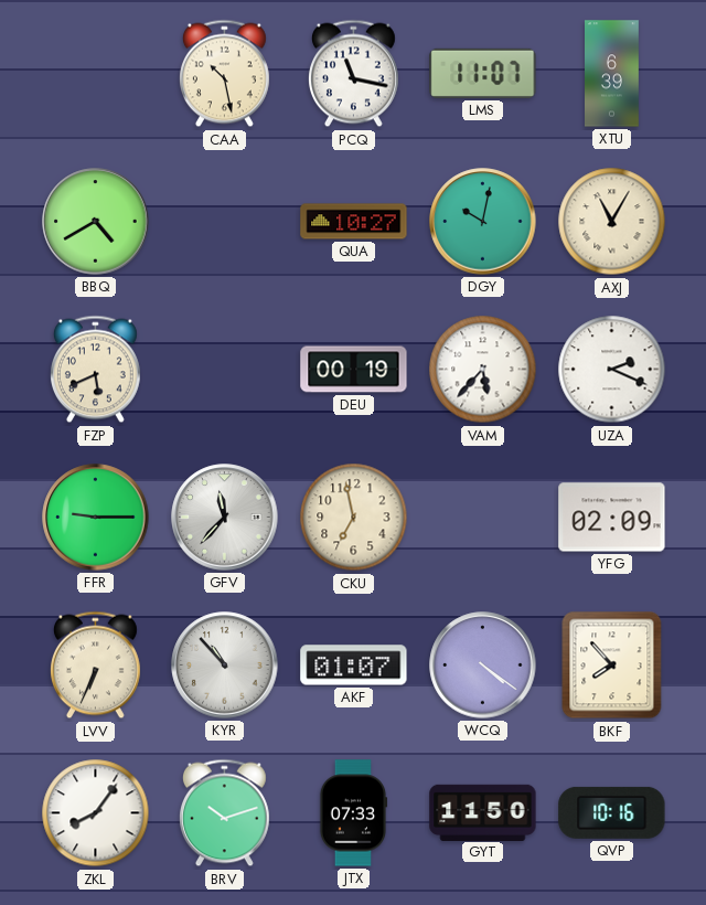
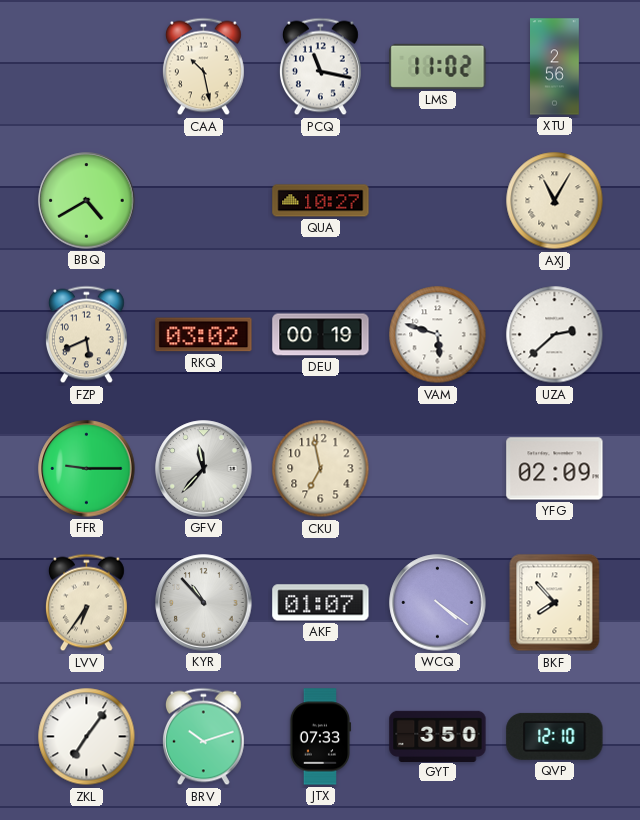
LMS: 11:07 -> 11:02
XTU: 6:39 -> 2:56
DGY: 10:02 -> none
RKQ: none -> 03:02
VAM: 5:37 -> 5:48
UZA: 2:19 -> 2:38
LVV: 6:34 -> 6:36
ZKL: 8:06 -> 7:06
GYT: 11:50 -> 3:50
QVP: 10:16 -> 12:10
